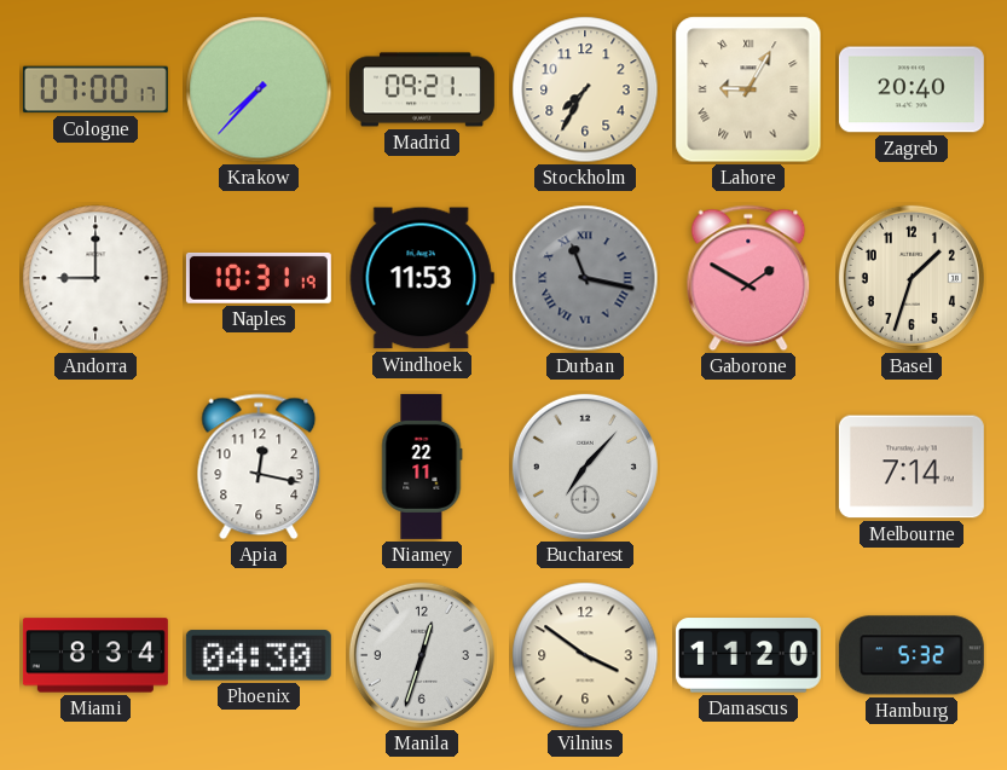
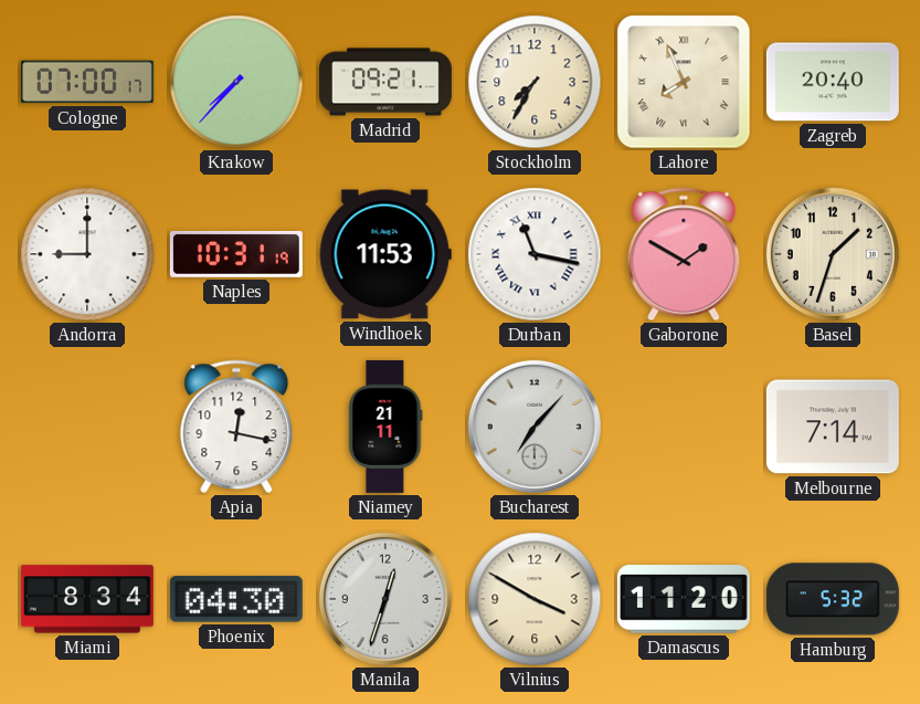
Lahore: 9:05 -> 7:56
Durban dial: grey -> white
Niamey: 22:11 -> 21:11
Vilnius: 3:51 -> 3:50
